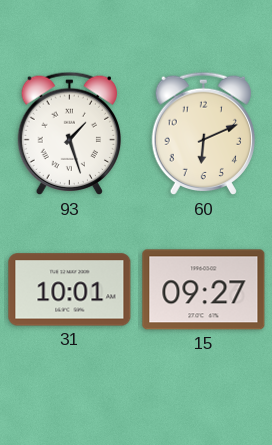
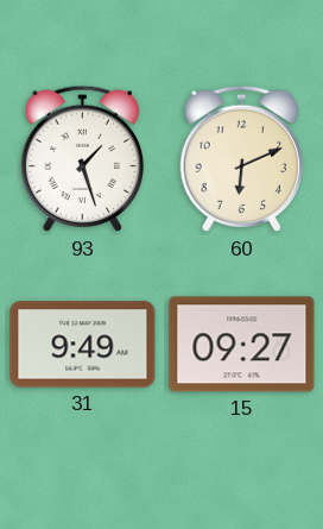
31: 10:01 -> 9:49
